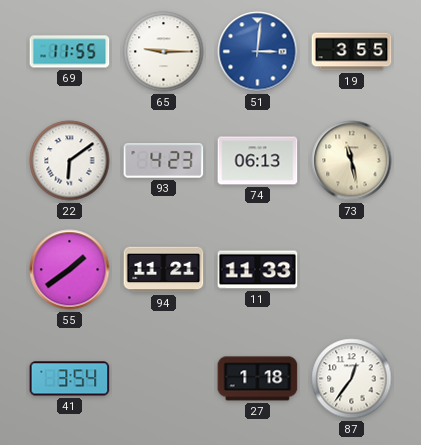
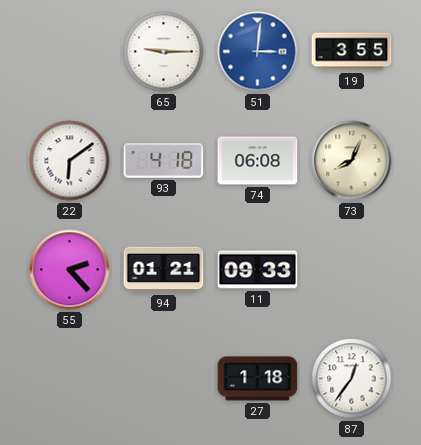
69: 11:55 -> none
93: 4:23 -> 4:18
74: 06:13 -> 06:08
73: 11:28 -> 8:04
55: 1:39 -> 2:23
94: 11:21 -> 01:21
11: 11:33 -> 09:33
41: 3:54 -> none
